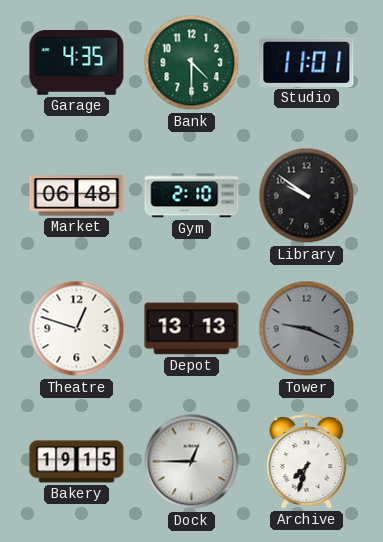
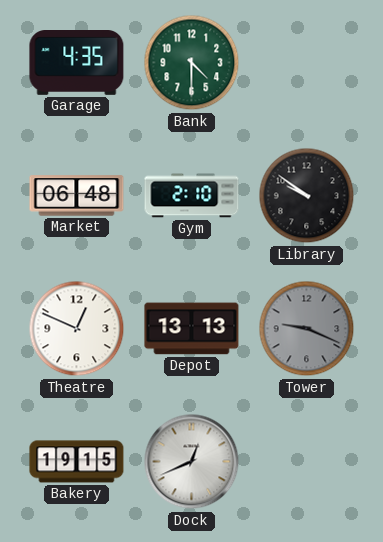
Studio: 11:01 -> none
Theatre: 12:48 -> 12:49
Dock: 12:45 -> 12:41
Archive: 7:33 -> none
